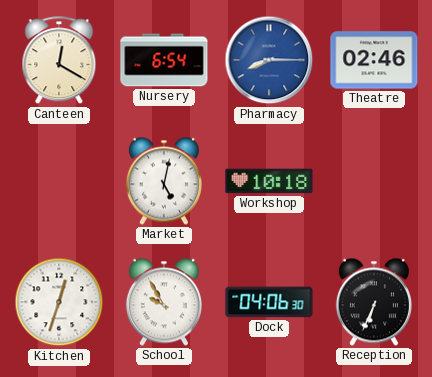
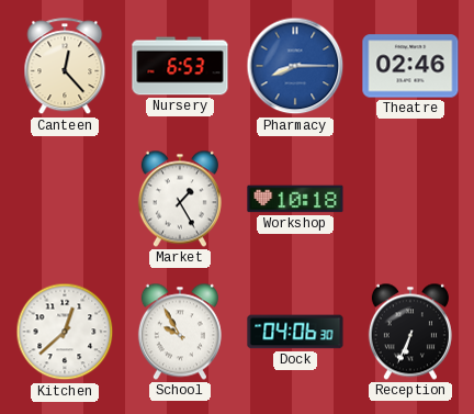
Canteen: 12:20 -> 12:23
Nursery: 6:54 -> 6:53
Market: 5:02 -> 1:25
Kitchen: 12:33 -> 12:38
